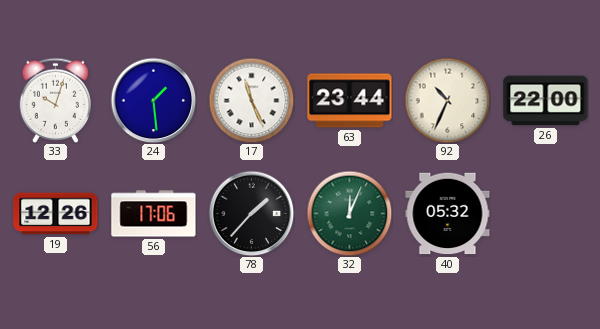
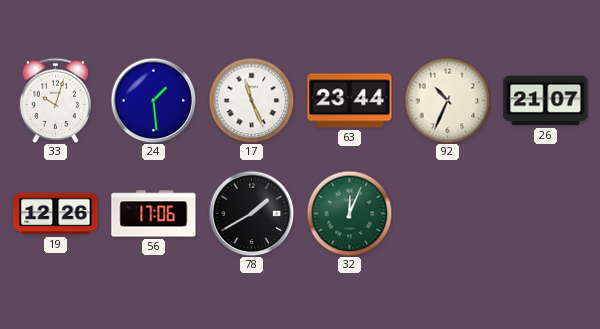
26: 22:00 -> 21:07
78: 1:37 -> 1:40
40: 05:32 -> none
